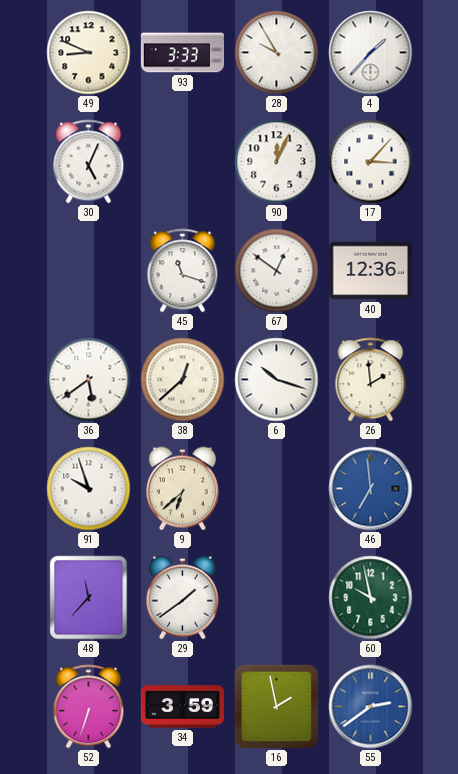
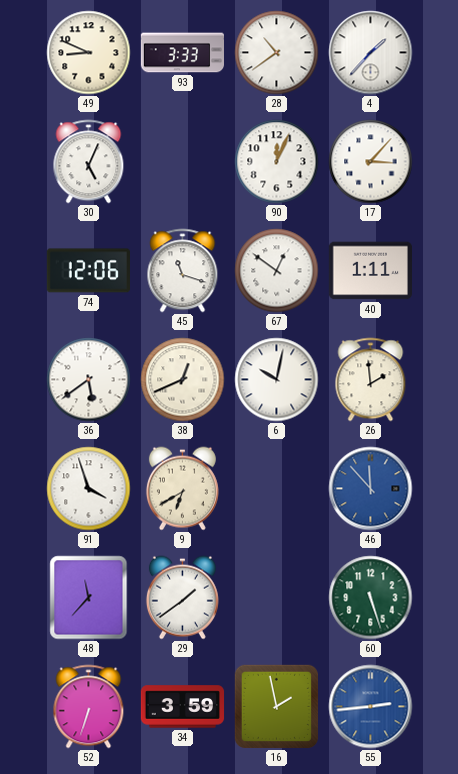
28: 9:55 -> 10:39
74: none -> 12:06
40: 12:36 -> 1:11
38: 12:38 -> 12:41
6: 10:18 -> 10:02
91: 9:57 -> 3:57
9: 6:38 -> 6:40
46: 6:59 -> 11:53
60: 9:58 -> 5:27
55: 2:39 -> 2:44
